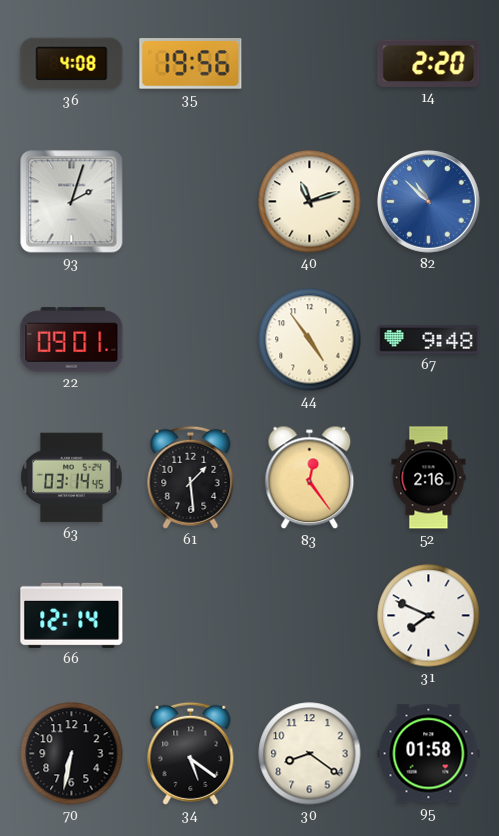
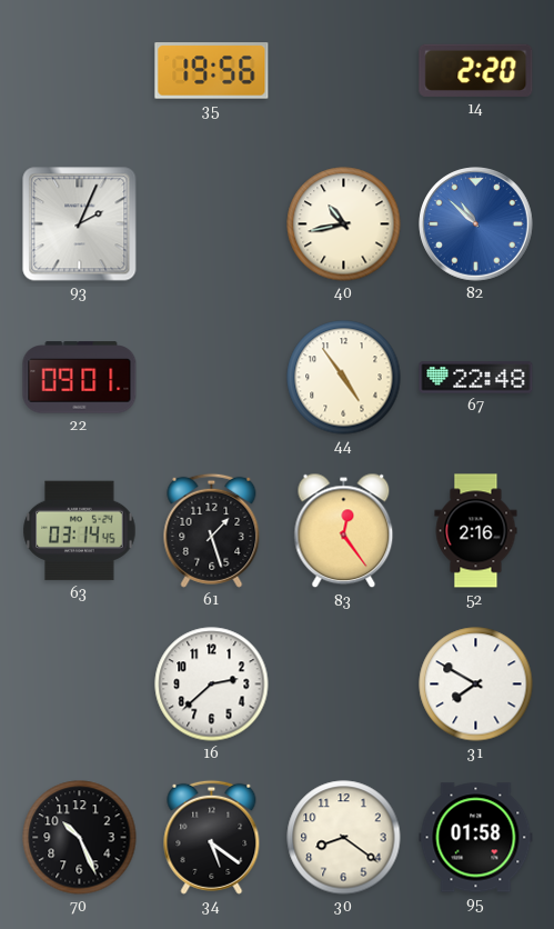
36: 4:08 -> none
93: 2:03 -> 2:04
40: 11:12 -> 10:43
67: 9:48 -> 22:48
61: 1:29 -> 1:27
66: 12:14 -> none
16: none -> 2:38
31: 7:49 -> 7:50
70: 6:32 -> 10:26
